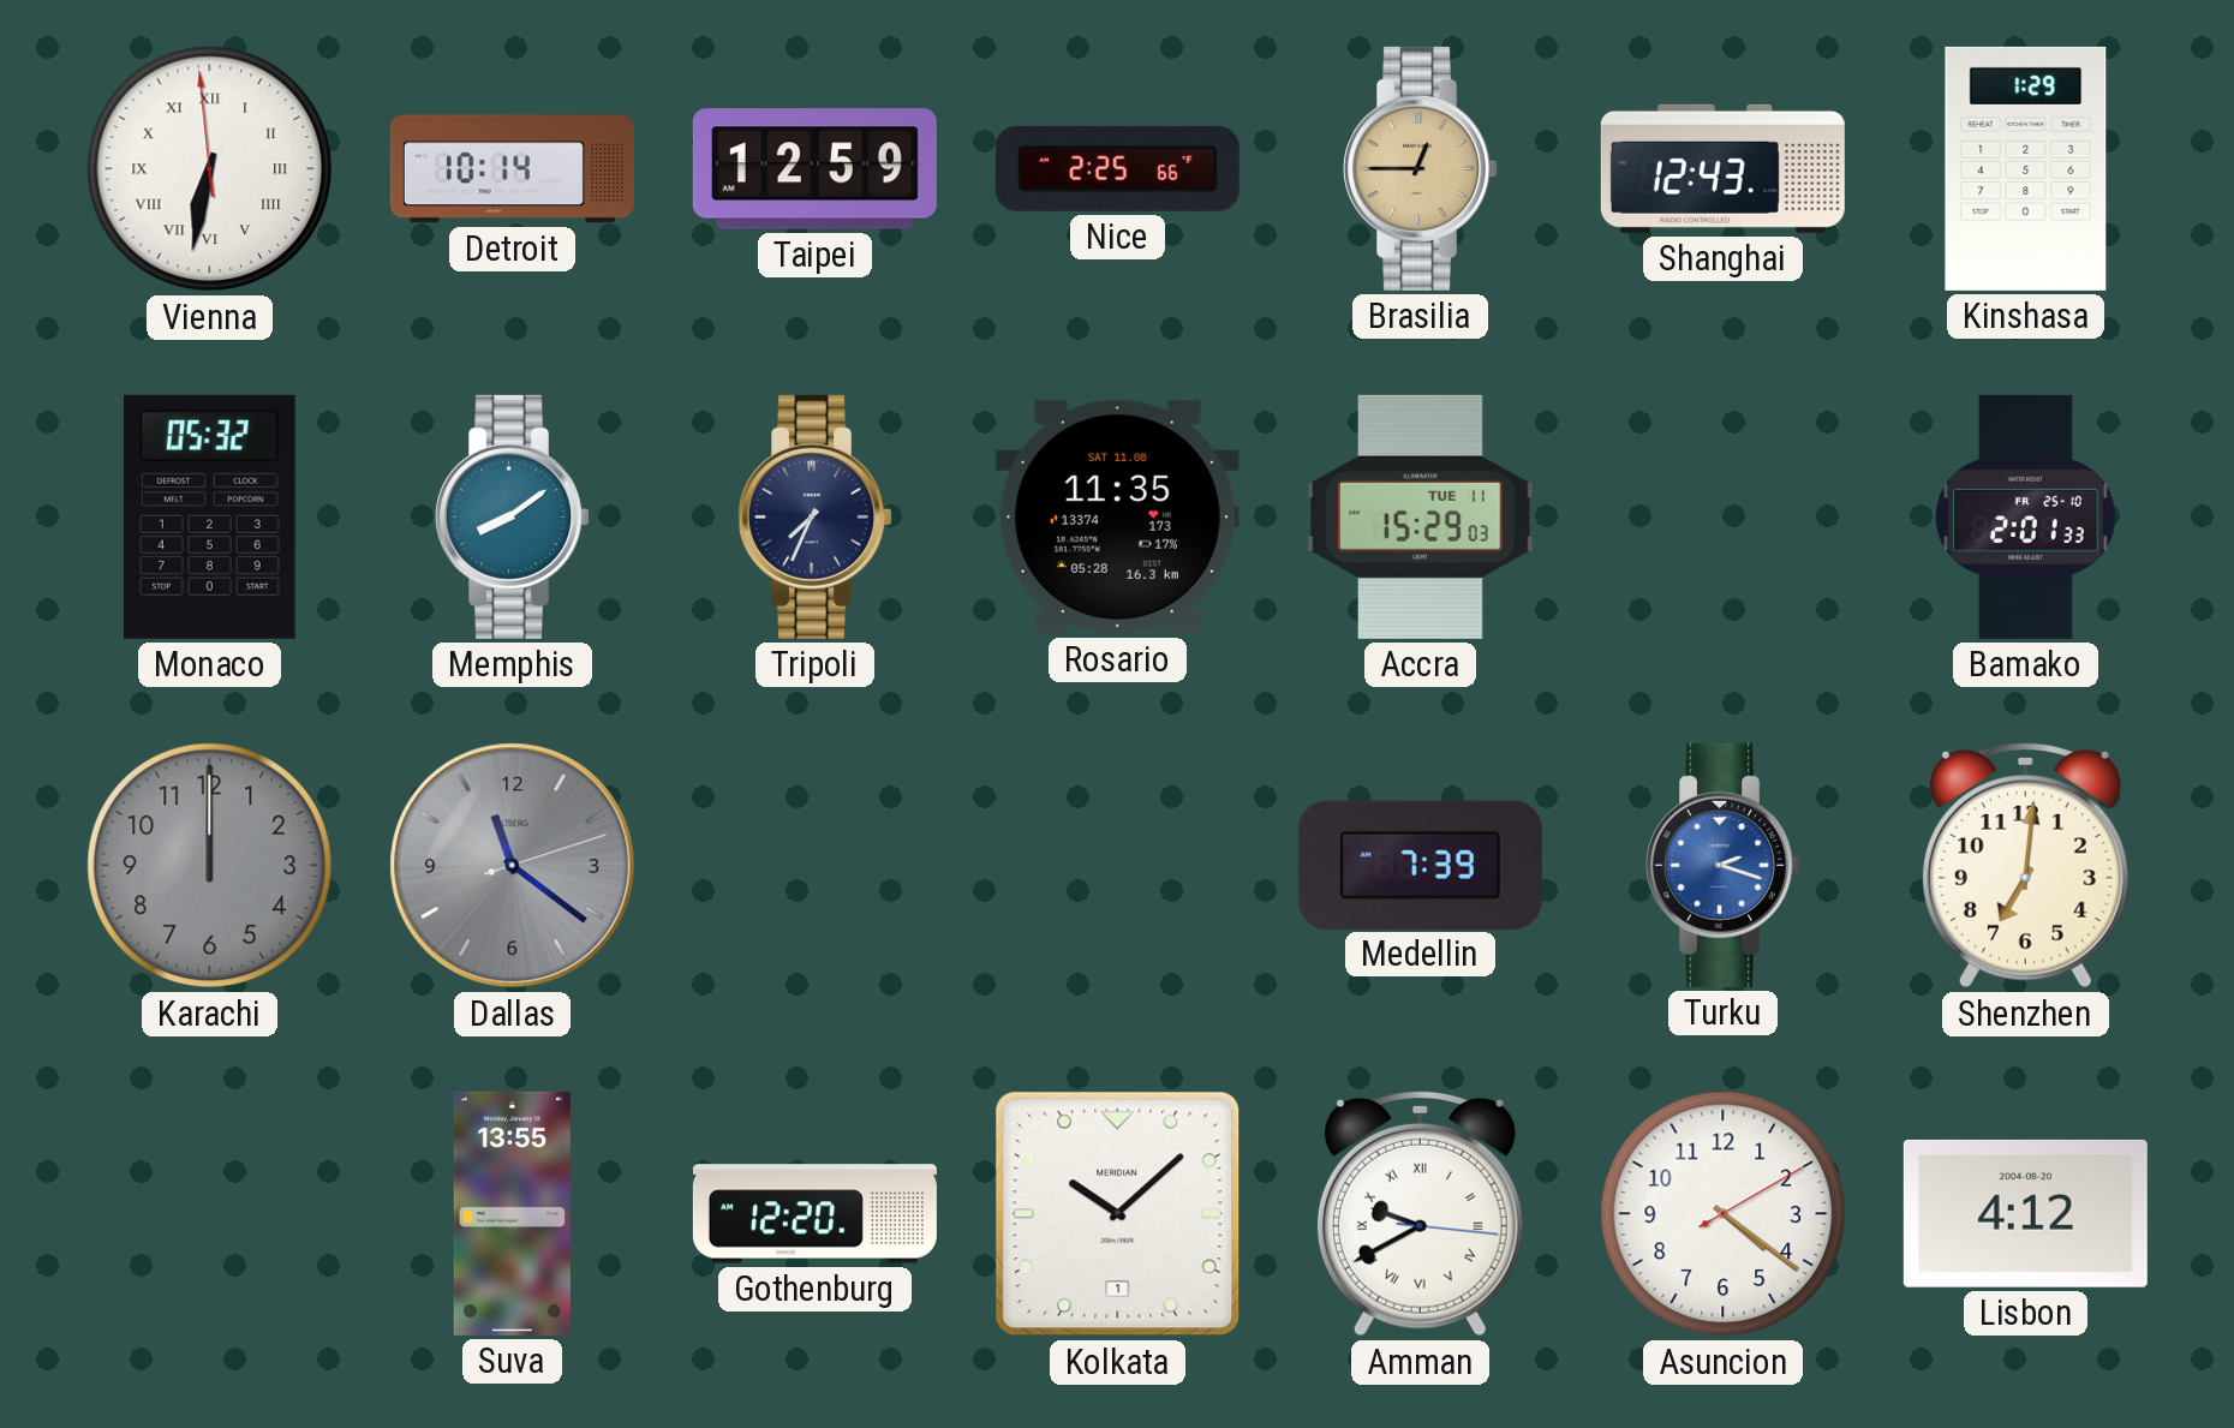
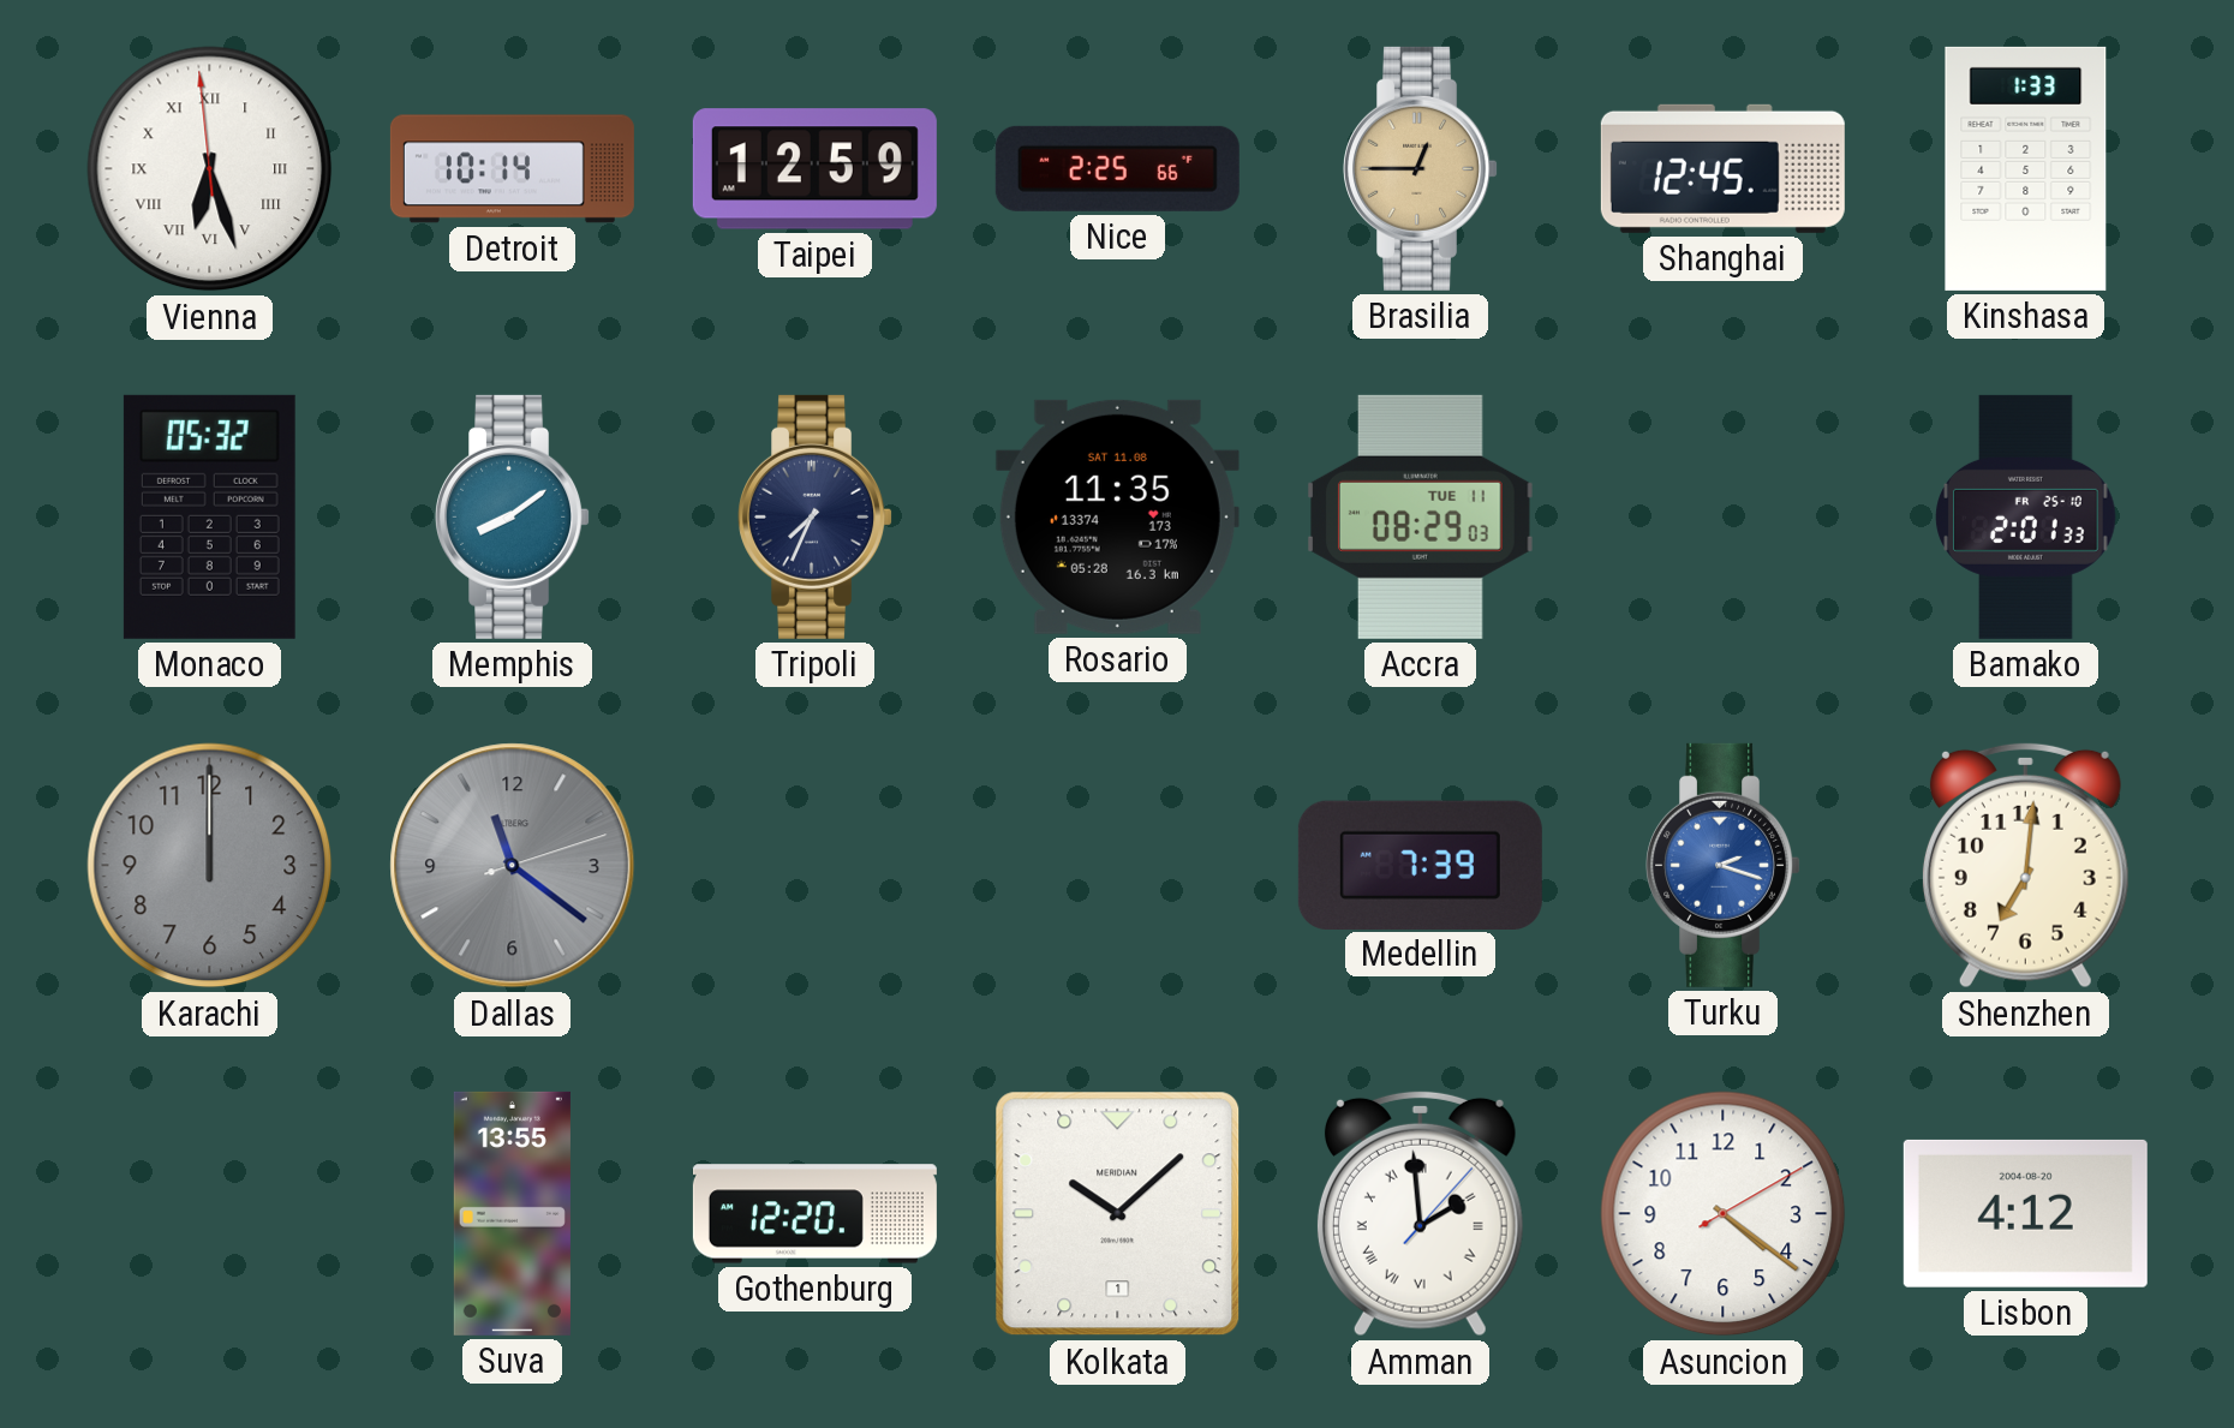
Vienna: 6:31 -> 6:26
Shanghai: 12:43 -> 12:45
Kinshasa: 1:29 -> 1:33
Accra: 15:29 -> 08:29
Amman: 9:40 -> 1:59
